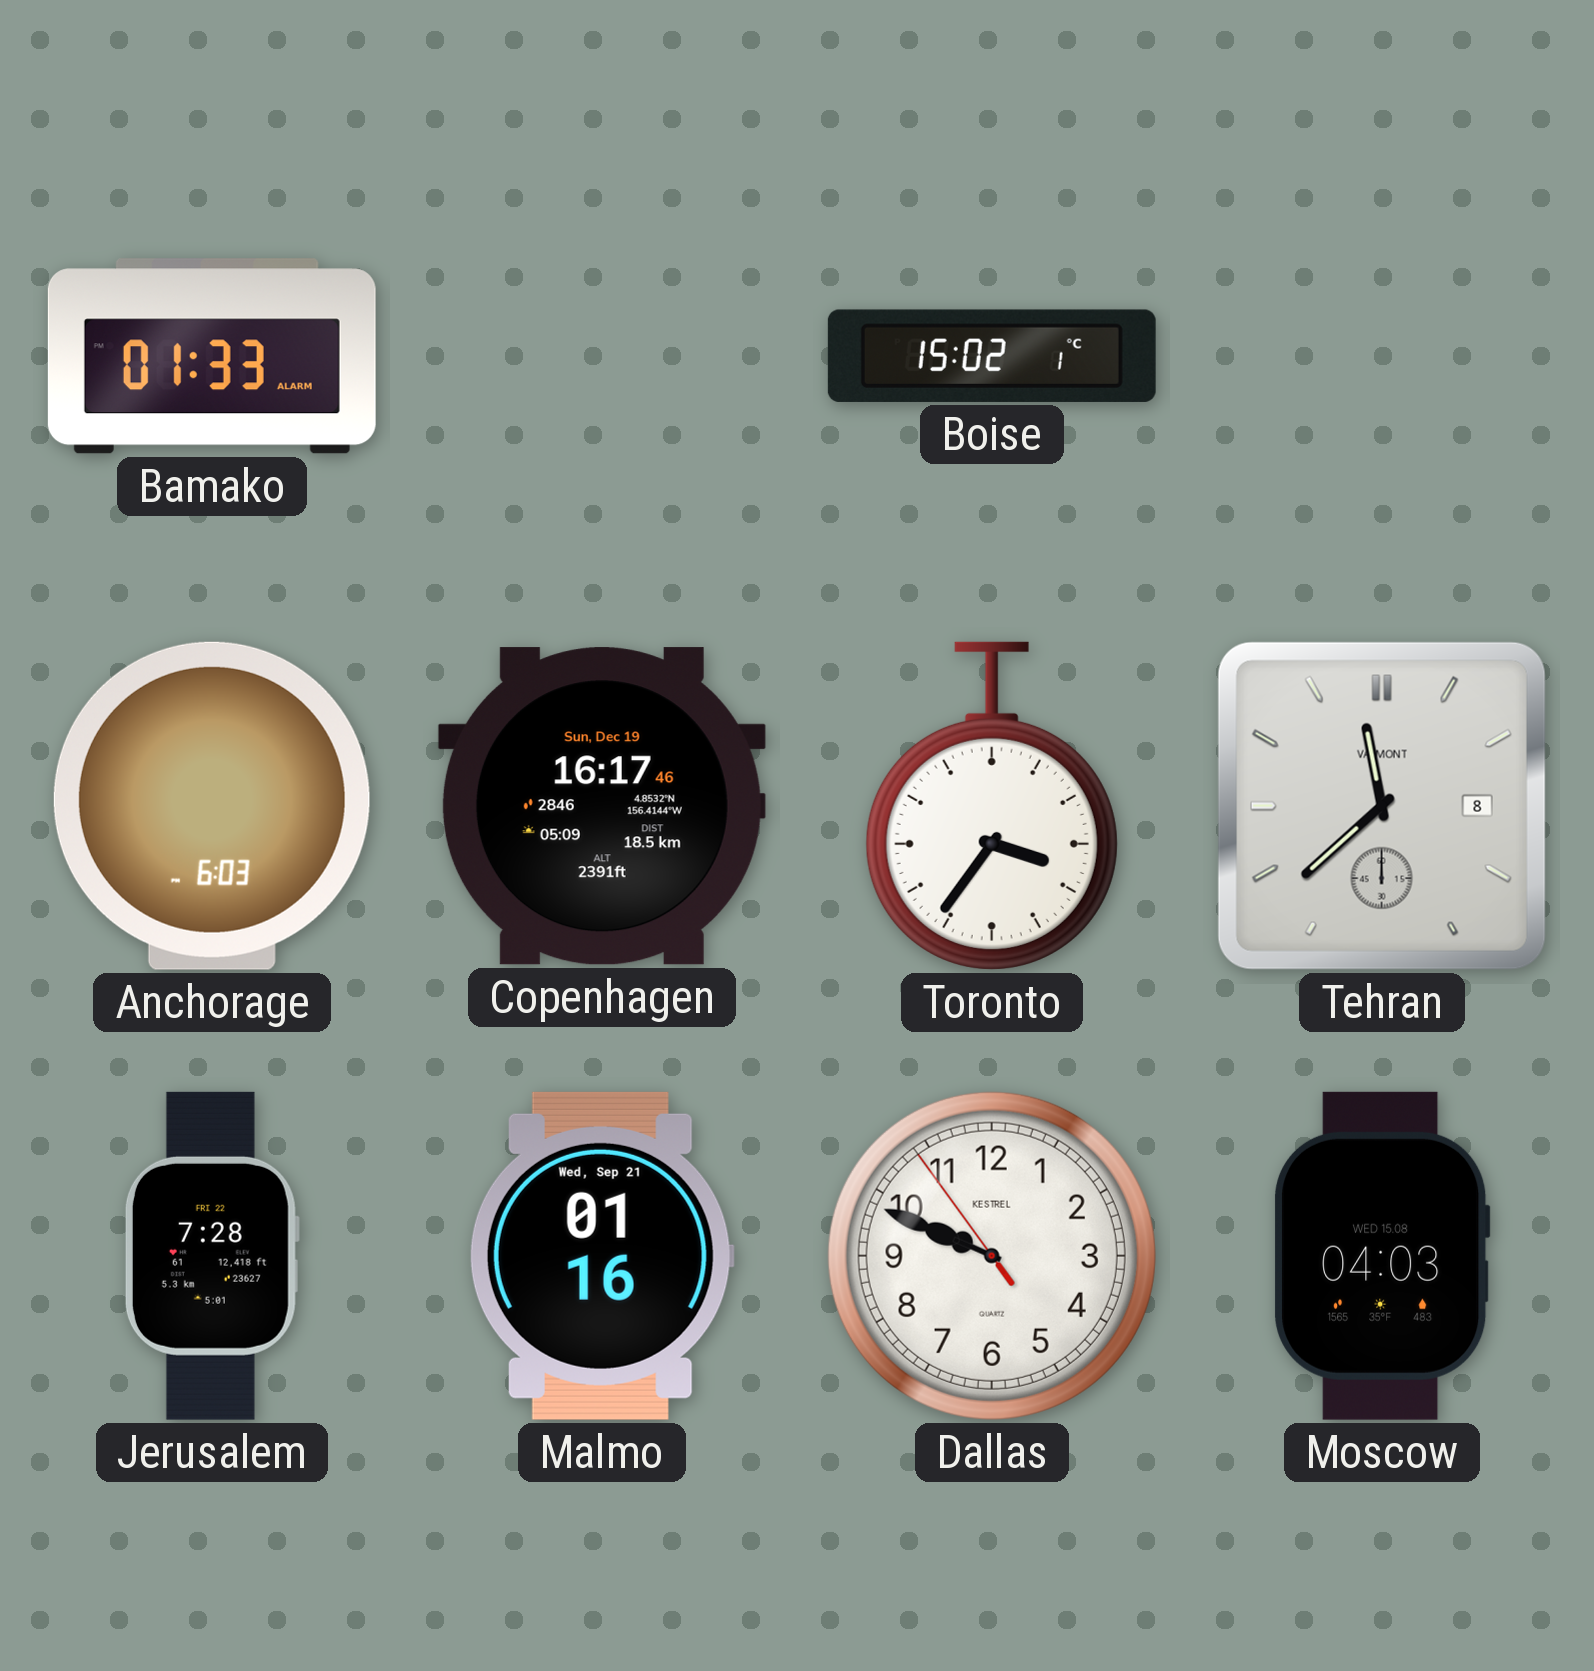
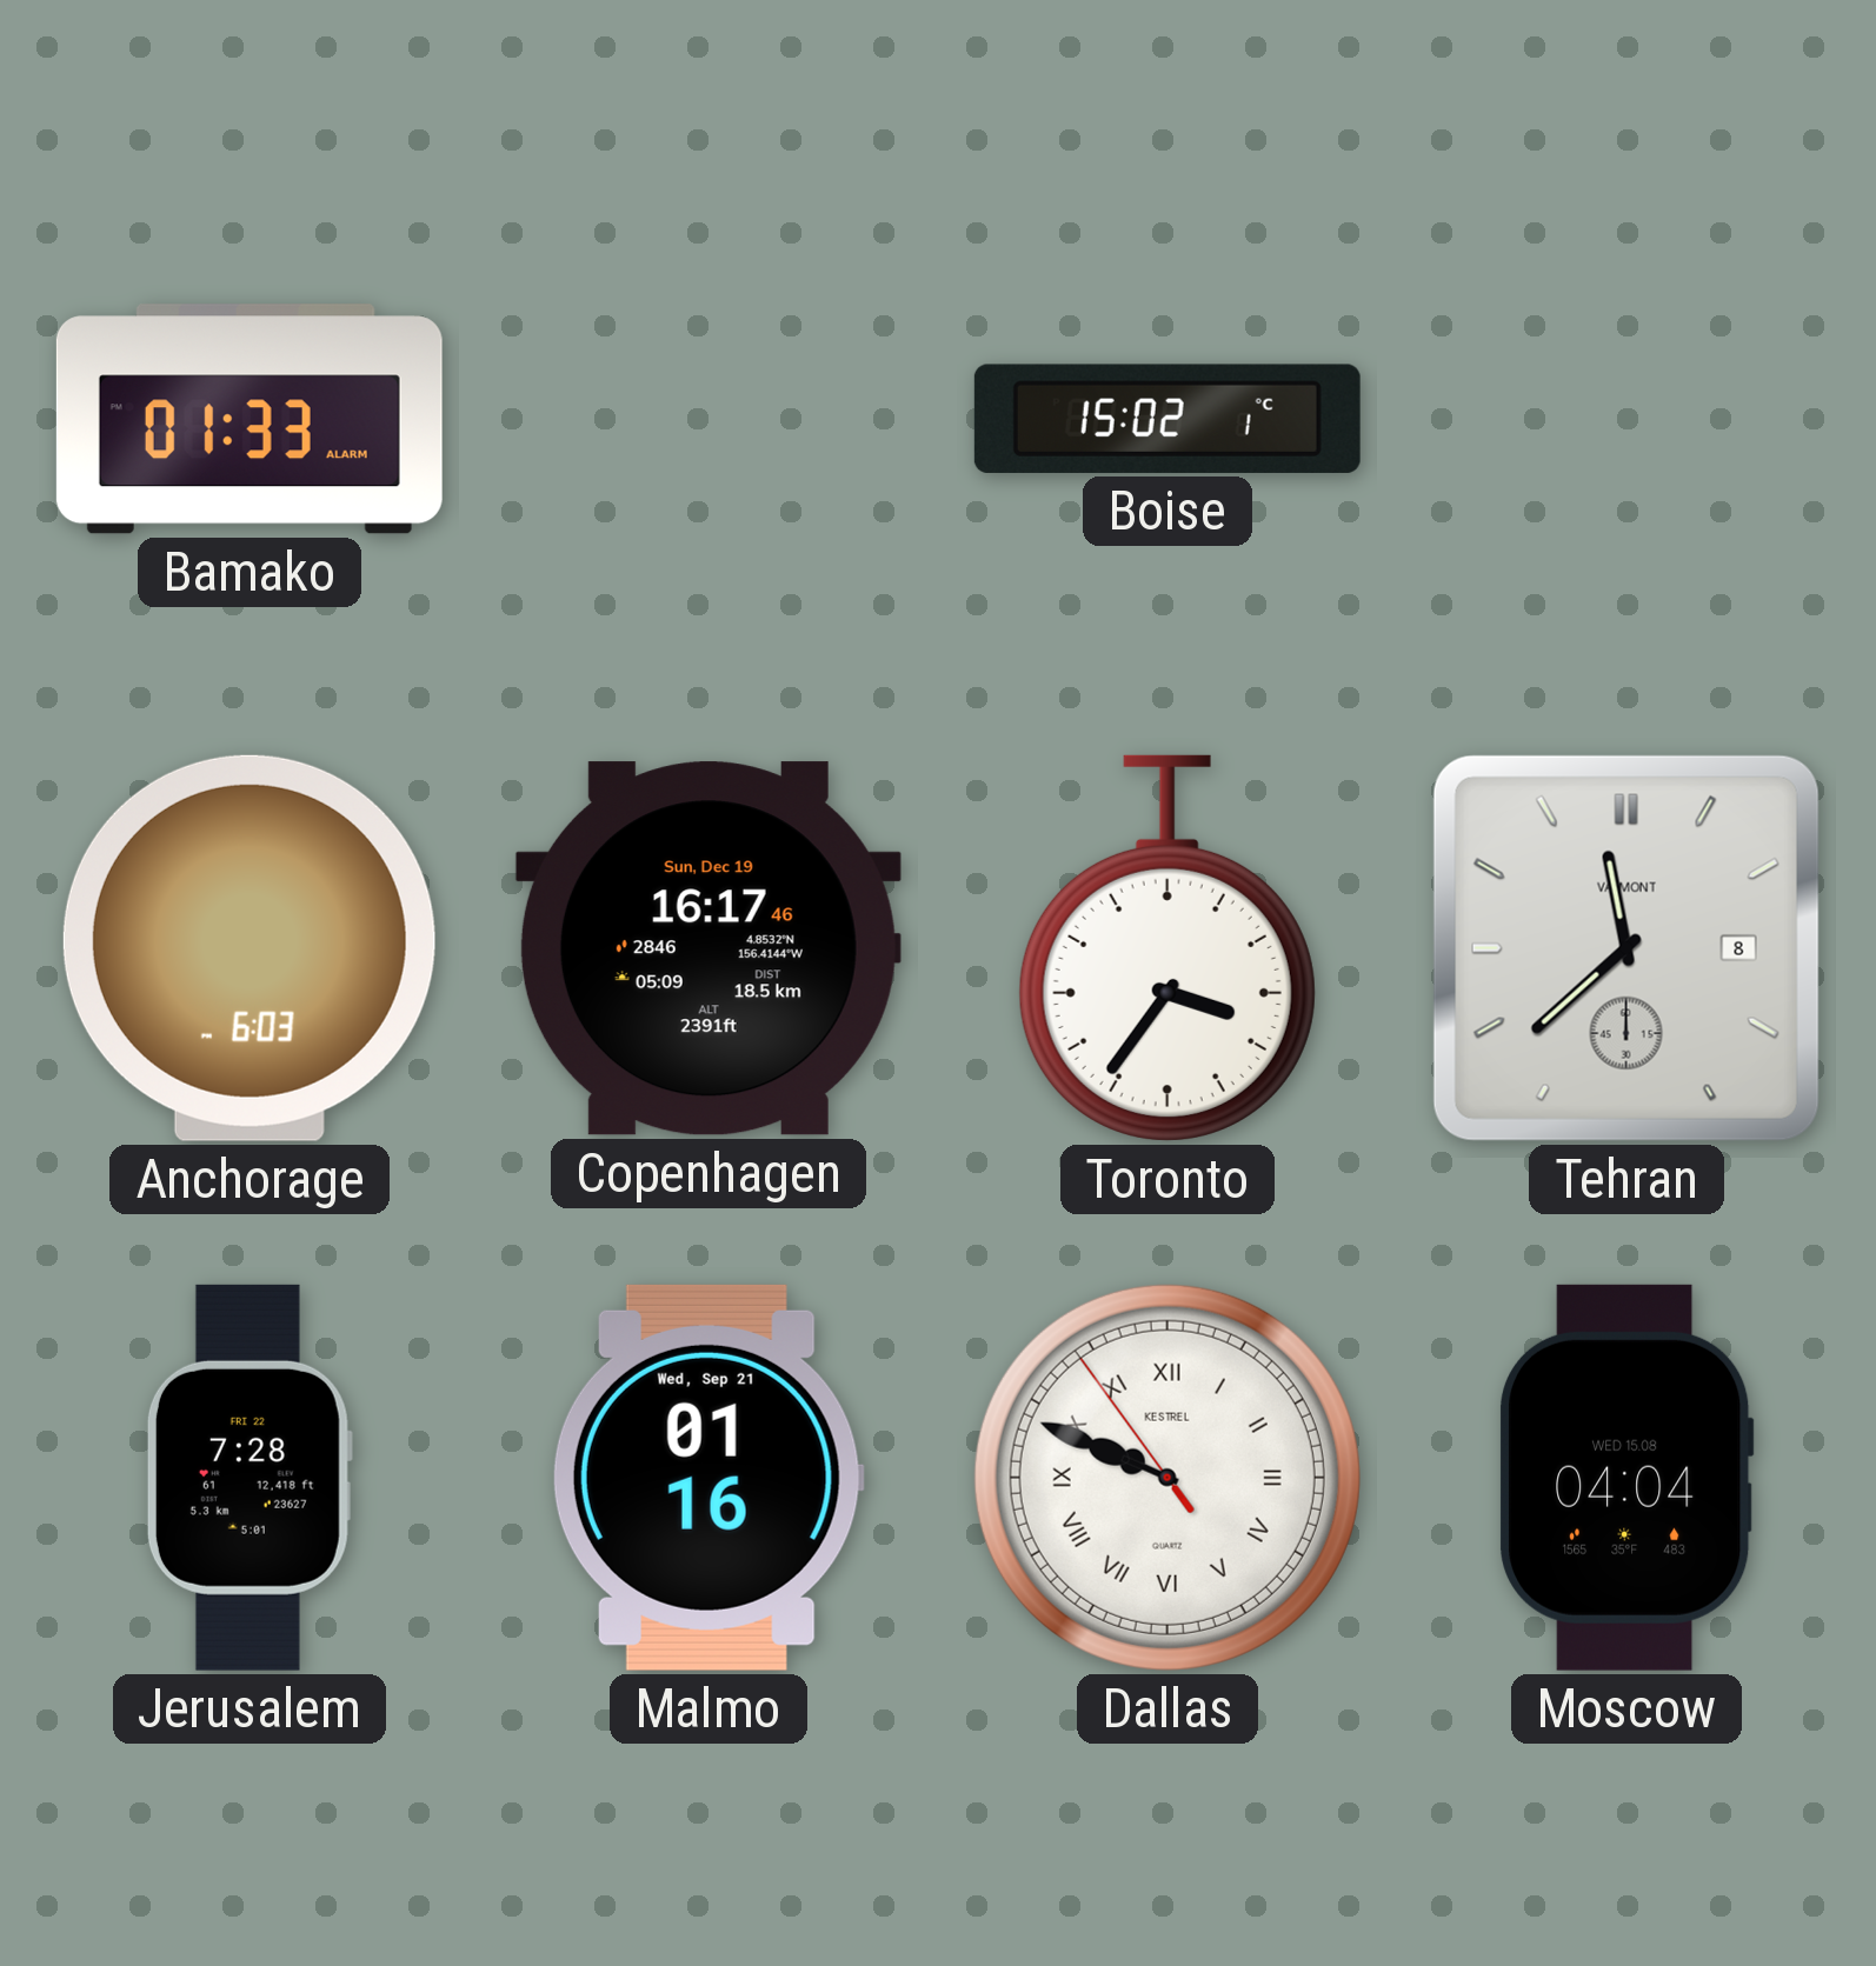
Dallas numerals: Arabic -> Roman
Moscow: 04:03 -> 04:04
